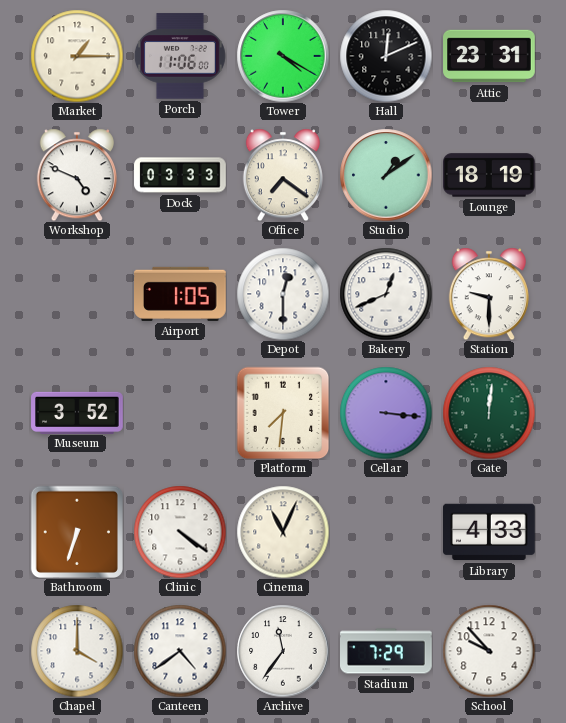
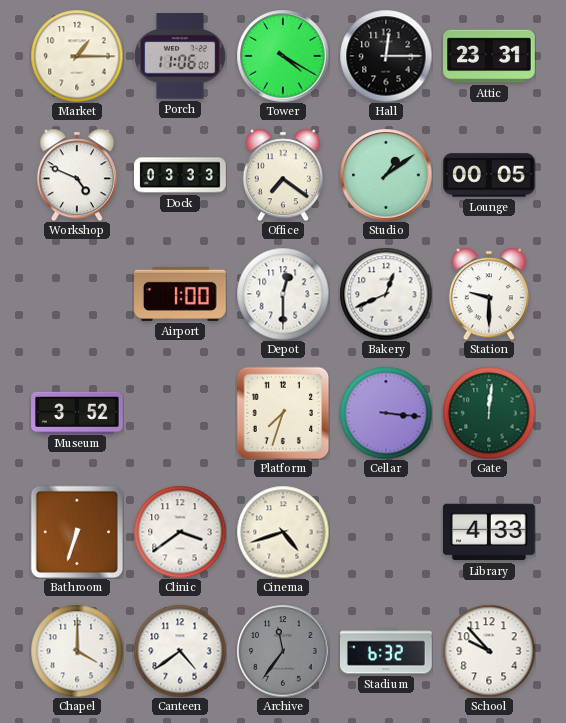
Hall: 12:11 -> 12:15
Lounge: 18:19 -> 00:05
Airport: 1:05 -> 1:00
Platform: 7:31 -> 7:33
Clinic: 4:21 -> 3:39
Cinema: 11:04 -> 4:42
Archive dial: white -> grey
Stadium: 7:29 -> 6:32
